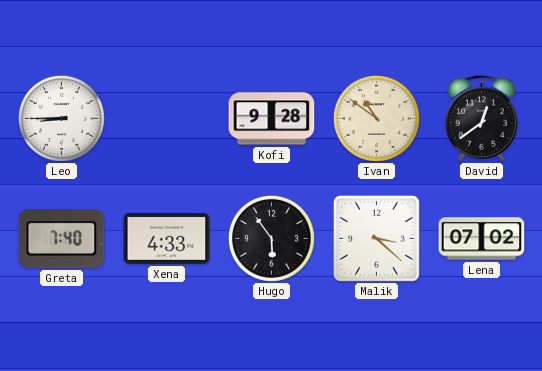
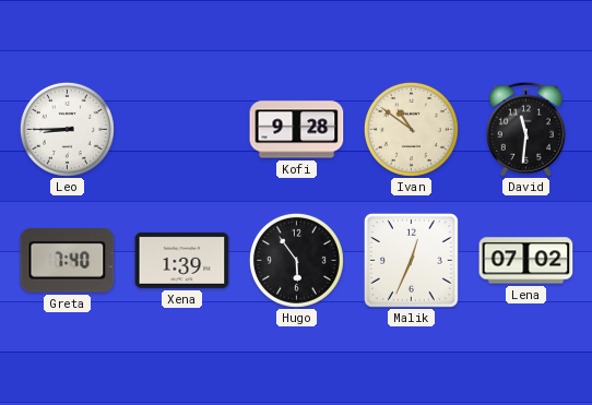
David: 12:39 -> 11:31
Xena: 4:33 -> 1:39
Malik: 3:22 -> 12:34
